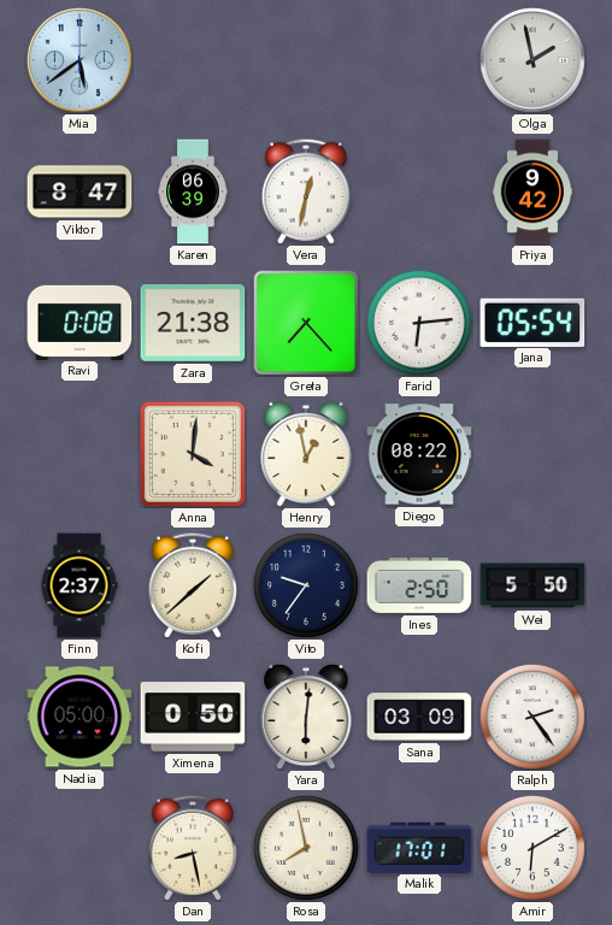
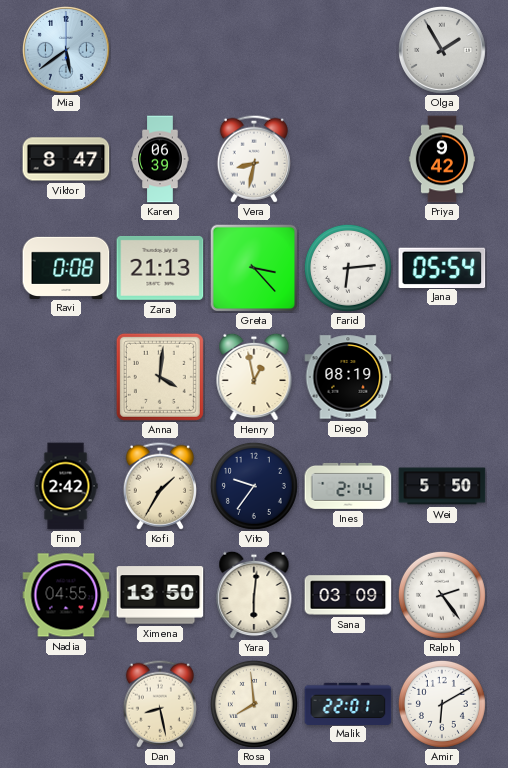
Olga: 1:58 -> 1:55
Vera: 12:32 -> 8:32
Zara: 21:38 -> 21:13
Greta: 7:23 -> 3:23
Diego: 08:22 -> 08:19
Finn: 2:37 -> 2:42
Kofi: 1:38 -> 1:35
Ines: 2:50 -> 2:14
Nadia: 05:00 -> 04:55
Ximena: 0:50 -> 13:50
Rosa: 7:58 -> 7:59
Malik: 17:01 -> 22:01
